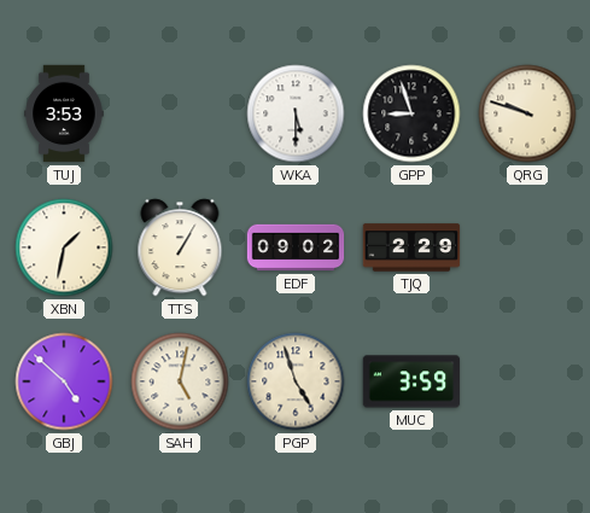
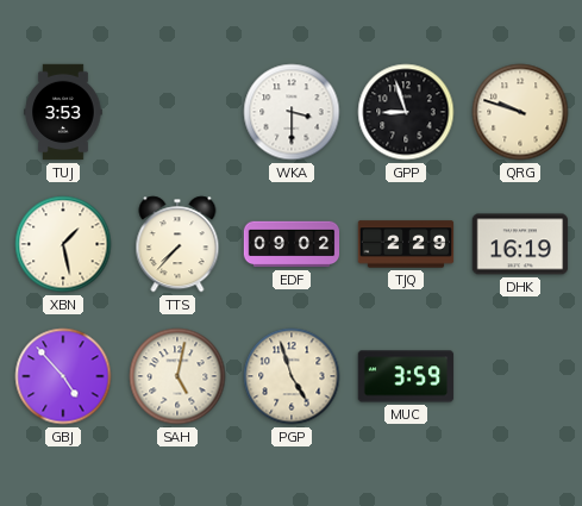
WKA: 5:30 -> 3:30
XBN: 1:32 -> 1:28
TTS: 1:05 -> 7:37
DHK: none -> 16:19
GBJ: 4:52 -> 4:53
